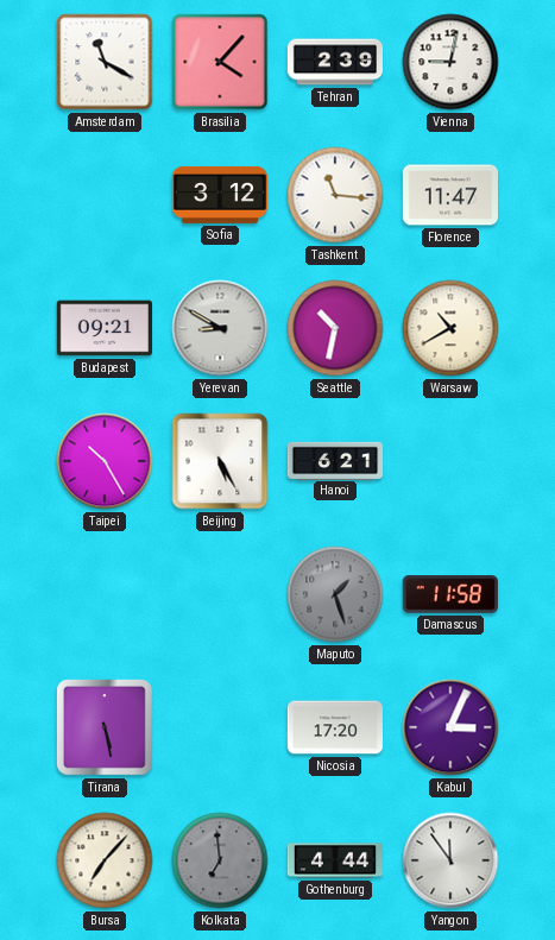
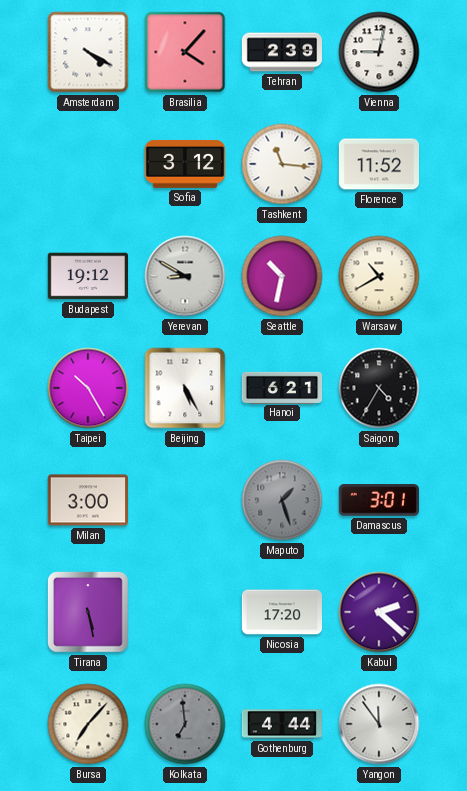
Amsterdam: 11:20 -> 4:20
Florence: 11:47 -> 11:52
Budapest: 09:21 -> 19:12
Saigon: none -> 4:35
Milan: none -> 3:00
Damascus: 11:58 -> 3:01
Kabul: 3:04 -> 2:22
